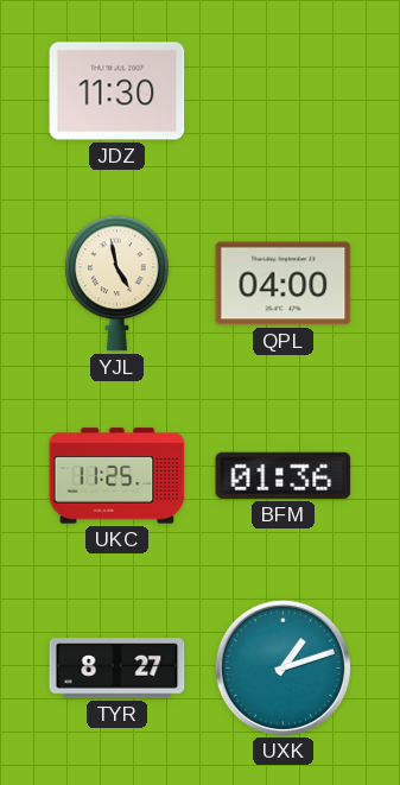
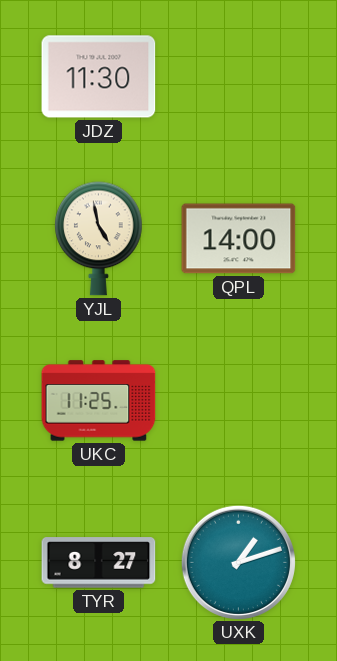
QPL: 04:00 -> 14:00
BFM: 01:36 -> none
